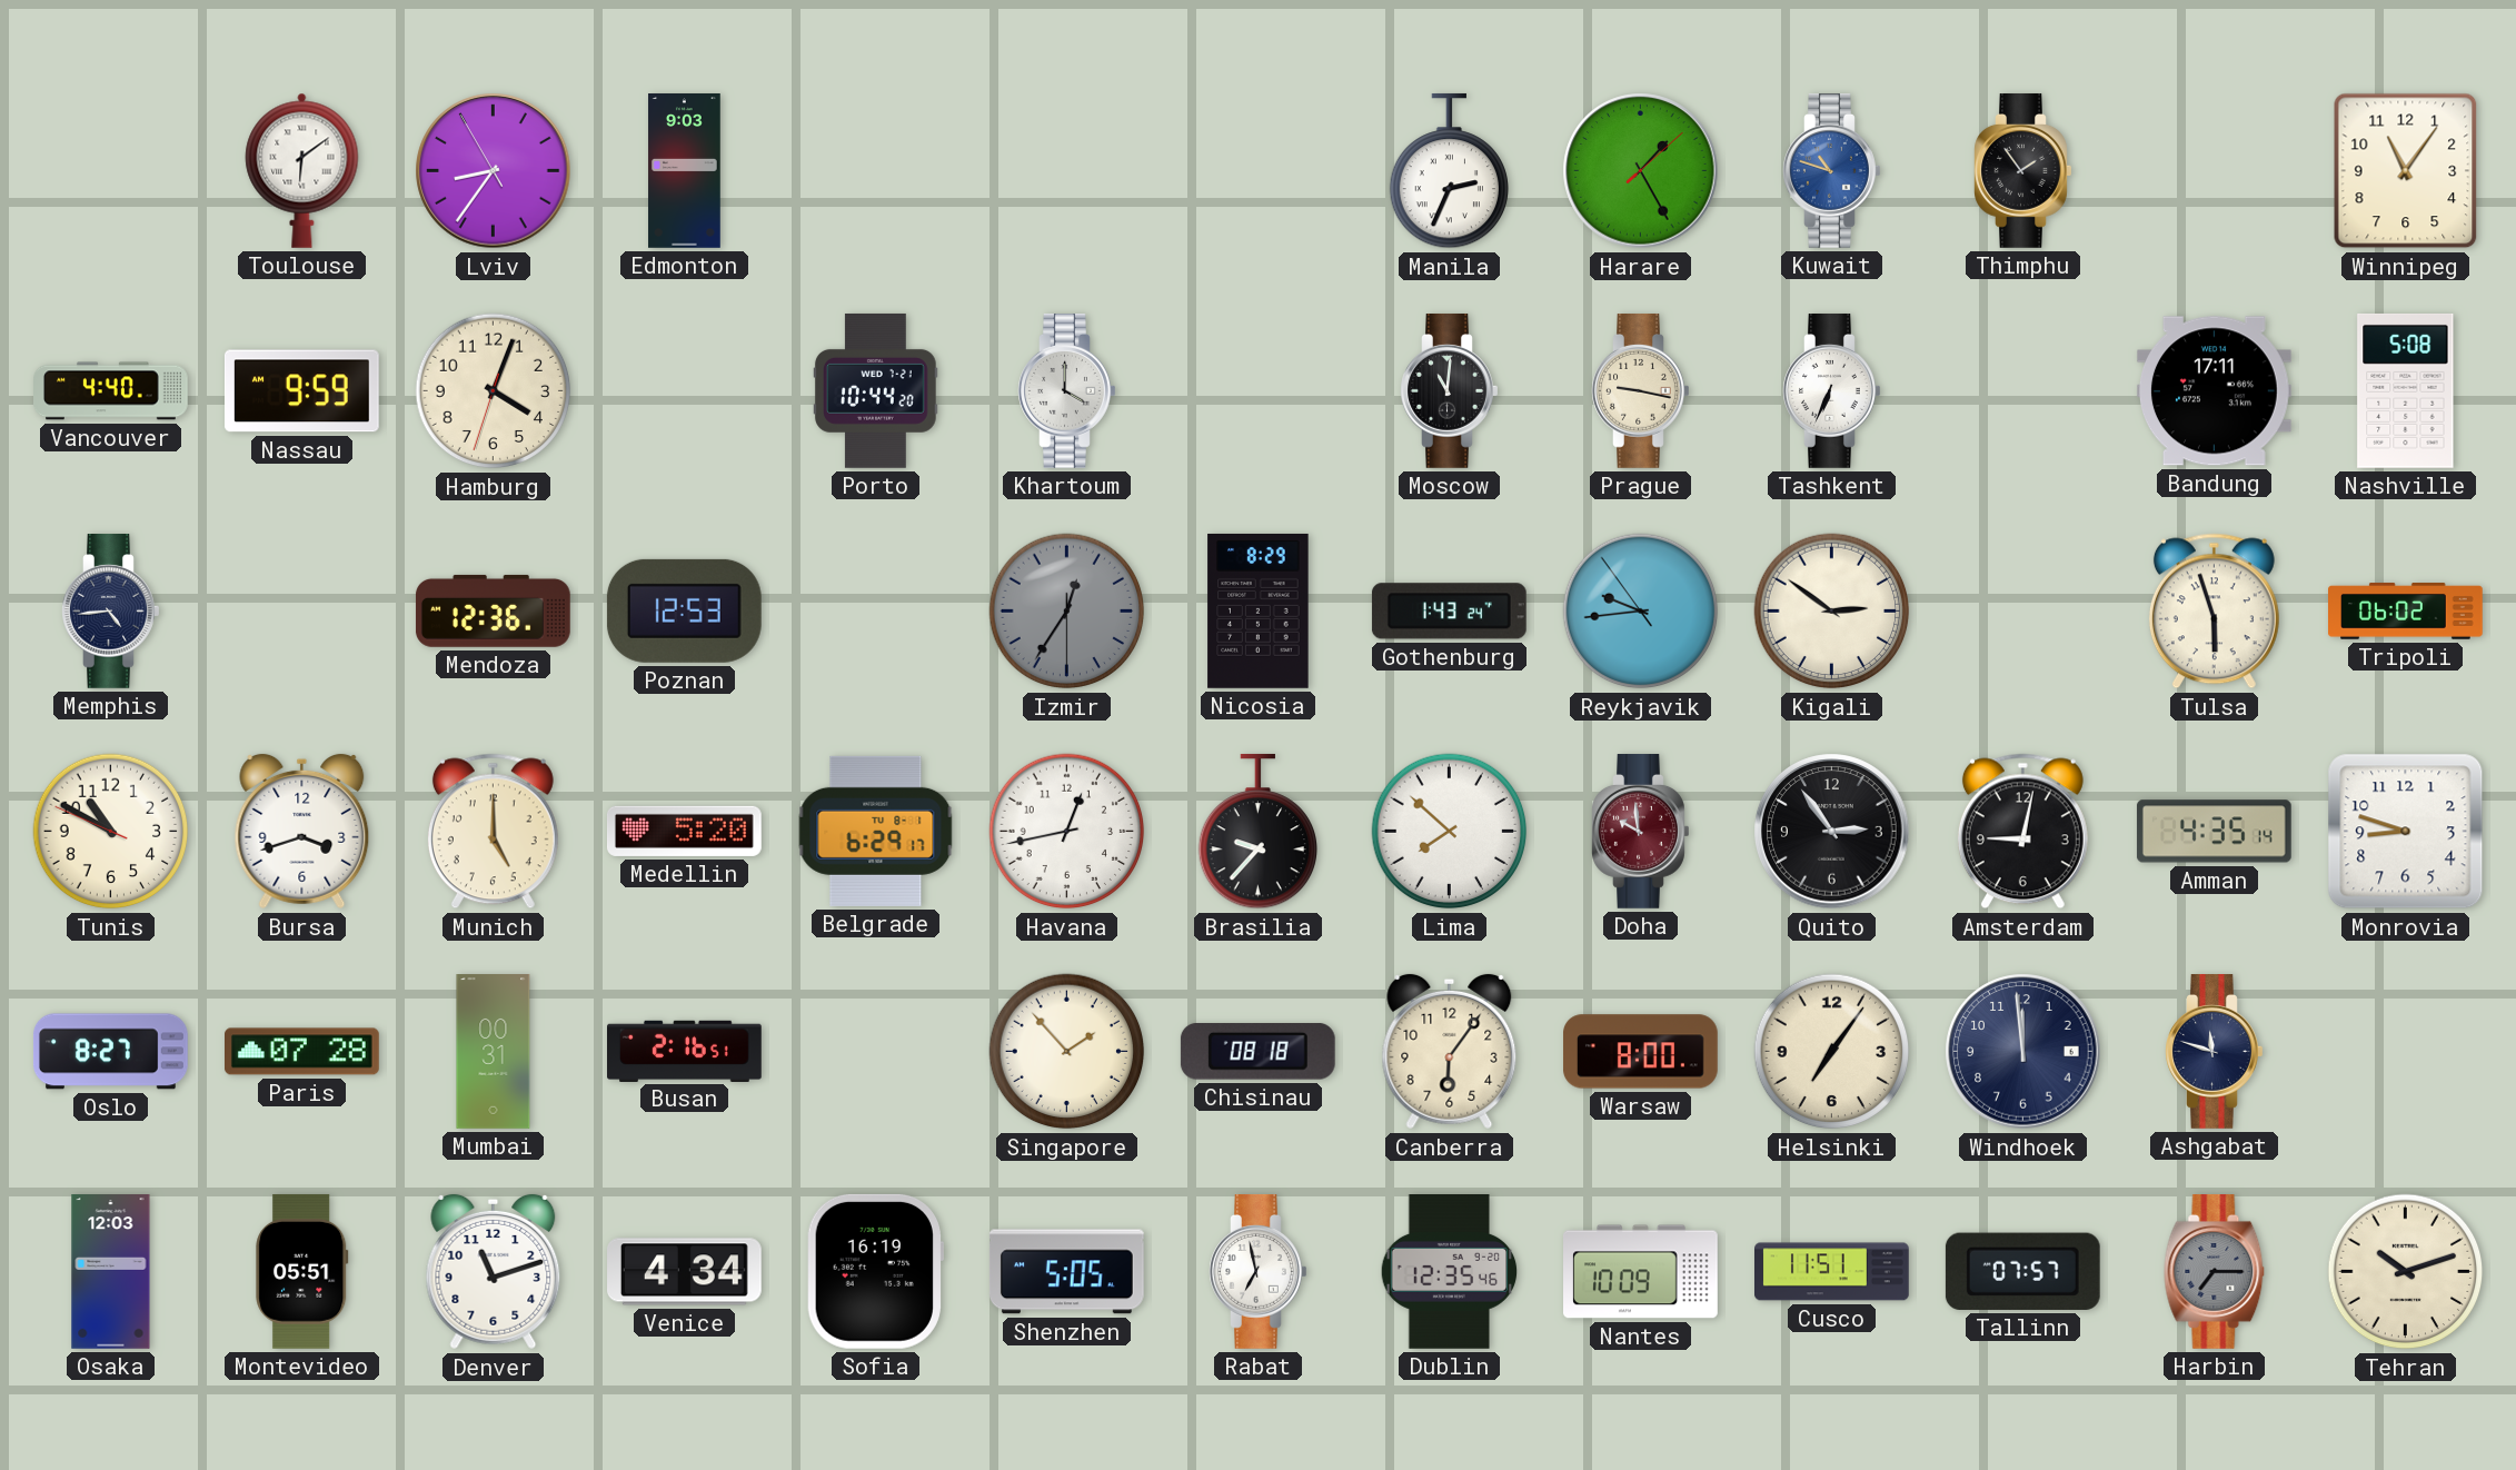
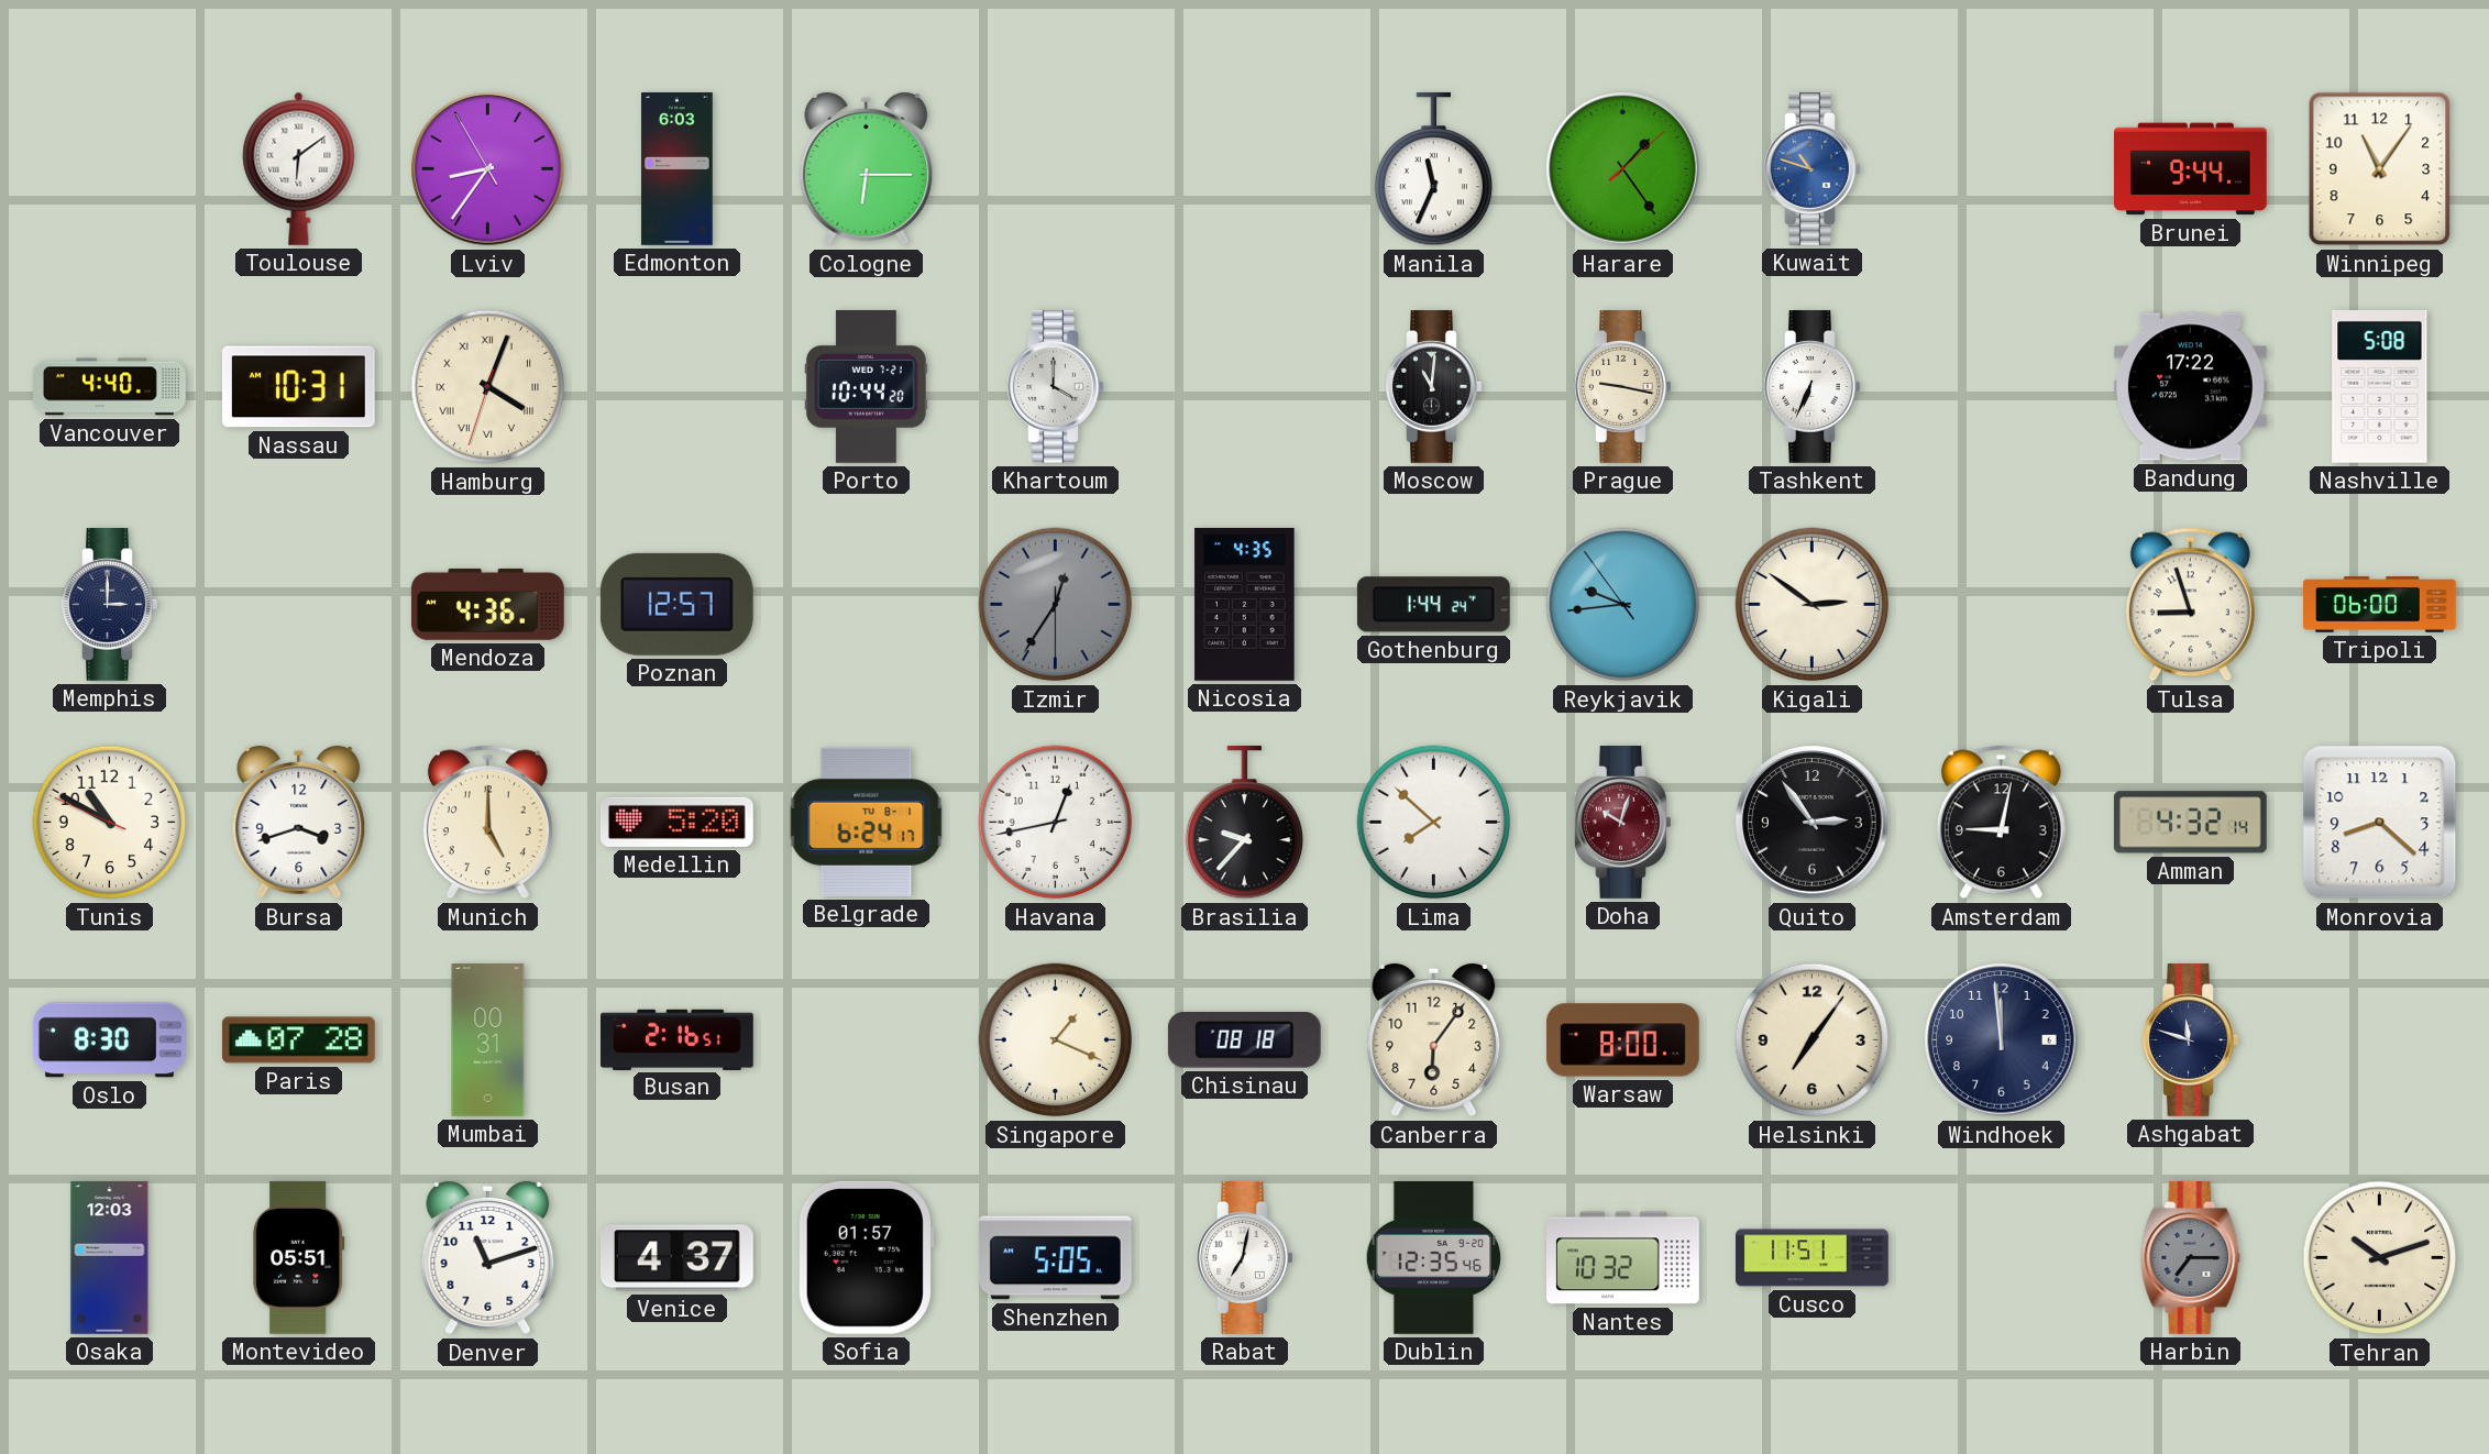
Edmonton: 9:03 -> 6:03
Cologne: none -> 6:15
Manila: 2:34 -> 11:34
Harare: 1:25 -> 1:24
Thimphu: 1:54 -> none
Brunei: none -> 9:44
Nassau: 9:59 -> 10:31
Hamburg numerals: Arabic -> Roman
Bandung: 17:11 -> 17:22
Memphis: 4:44 -> 3:00
Mendoza: 12:36 -> 4:36
Poznan: 12:53 -> 12:57
Nicosia: 8:29 -> 4:35
Gothenburg: 1:43 -> 1:44
Tulsa: 5:57 -> 8:57
Tripoli: 06:02 -> 06:00
Belgrade: 6:29 -> 6:24
Doha: 9:59 -> 10:03
Amman: 4:35 -> 4:32
Monrovia: 8:48 -> 8:22
Oslo: 8:27 -> 8:30
Singapore: 1:53 -> 1:19
Venice: 4:34 -> 4:37
Sofia: 16:19 -> 01:57
Rabat: 6:58 -> 7:02
Nantes: 10:09 -> 10:32
Tallinn: 07:57 -> none
